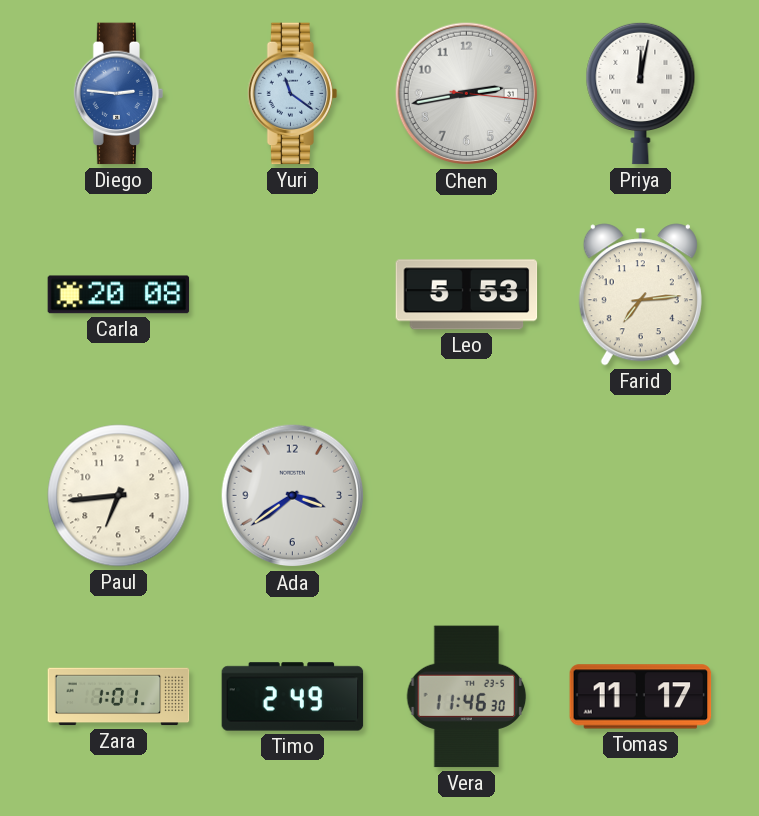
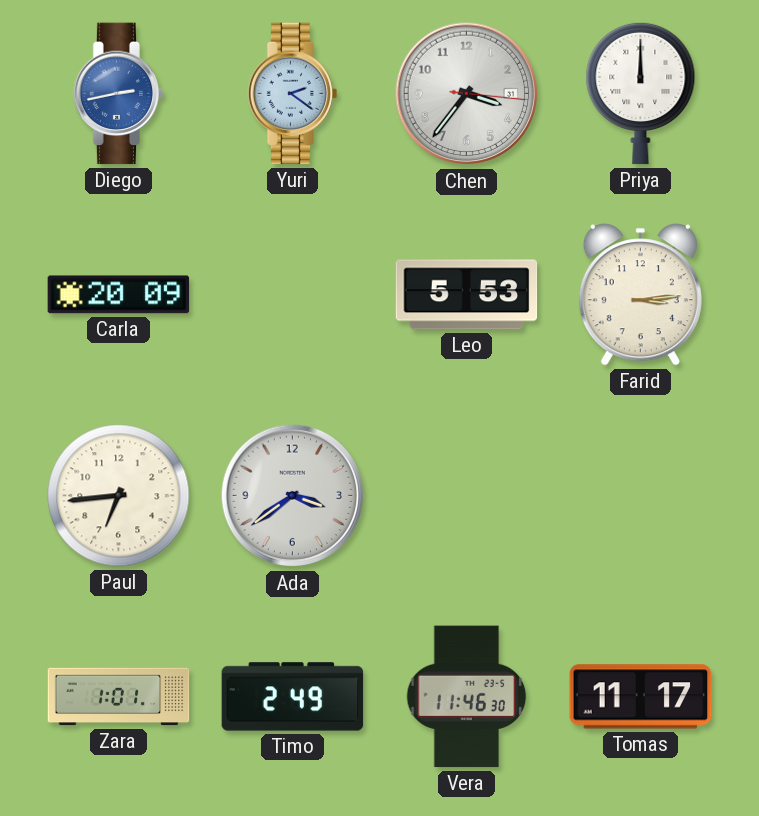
Diego: 2:46 -> 2:43
Yuri: 11:21 -> 2:21
Chen: 2:43 -> 3:36
Priya: 12:02 -> 12:00
Carla: 20:08 -> 20:09
Farid: 7:14 -> 3:14
